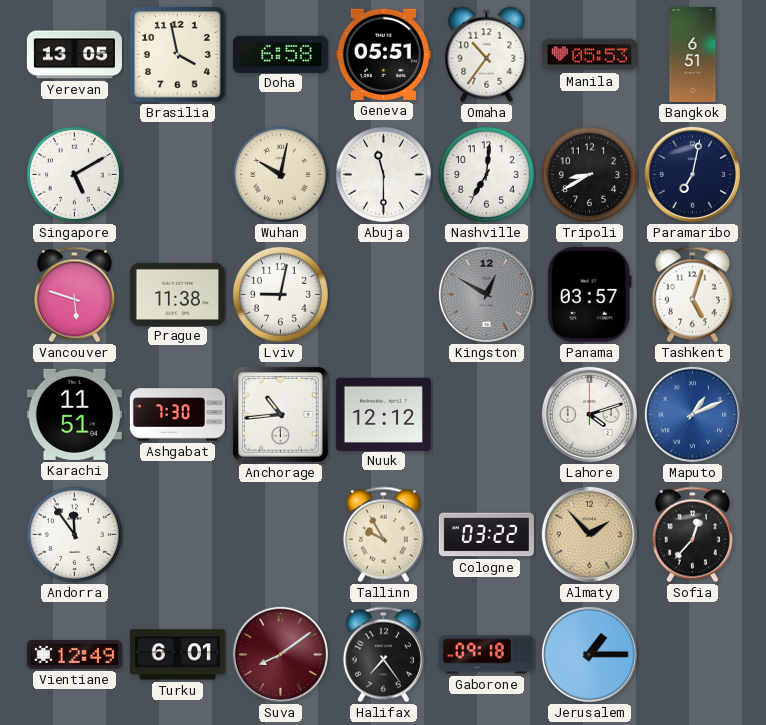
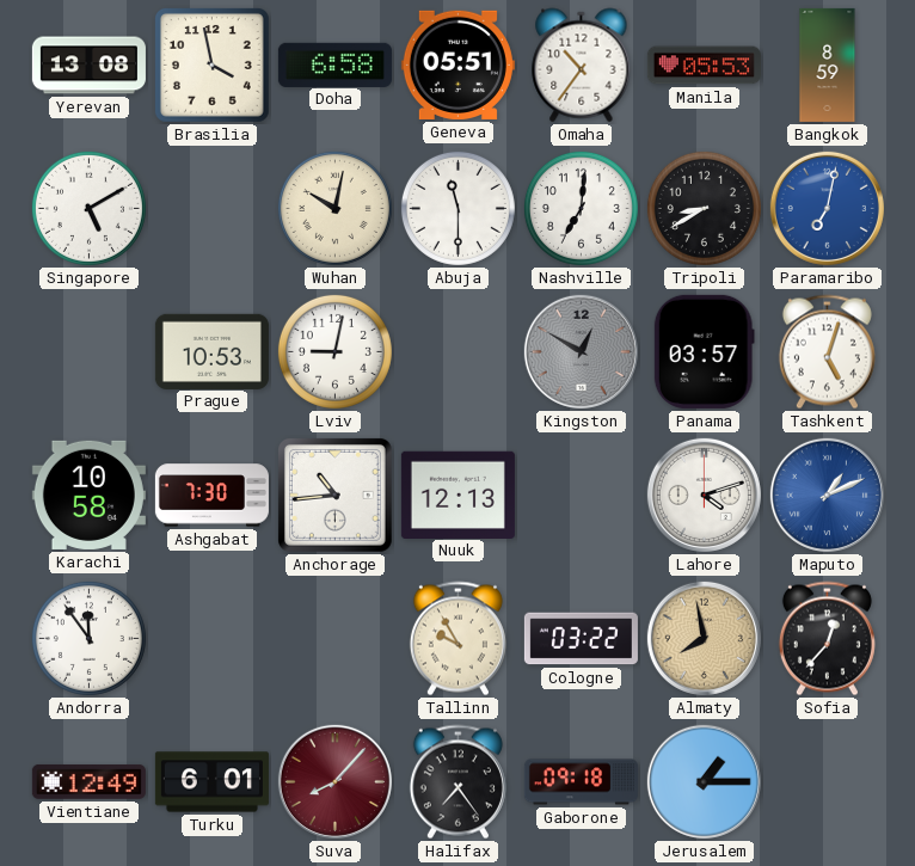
Yerevan: 13:05 -> 13:08
Bangkok: 6:51 -> 8:59
Paramaribo dial: navy -> blue
Vancouver: 5:48 -> none
Prague: 11:38 -> 10:53
Karachi: 11:51 -> 10:58
Nuuk: 12:12 -> 12:13
Almaty: 1:53 -> 7:58
Suva: 8:09 -> 8:07
